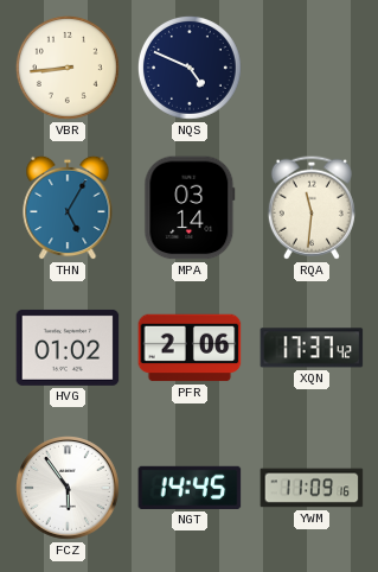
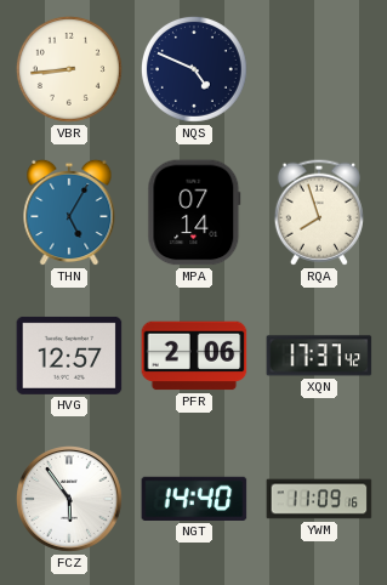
MPA: 03:14 -> 07:14
RQA: 11:31 -> 7:57
HVG: 01:02 -> 12:57
NGT: 14:45 -> 14:40
